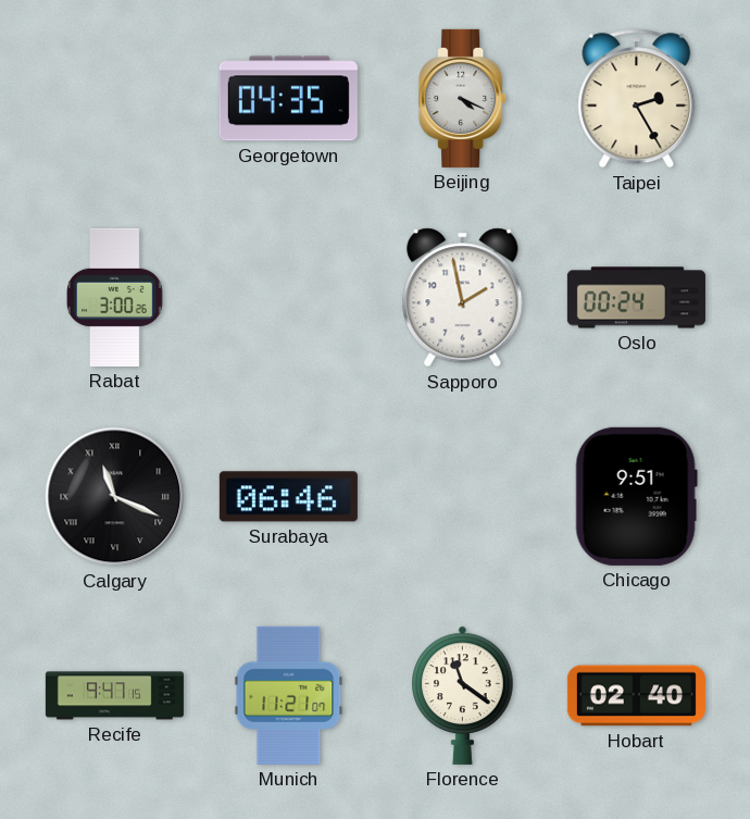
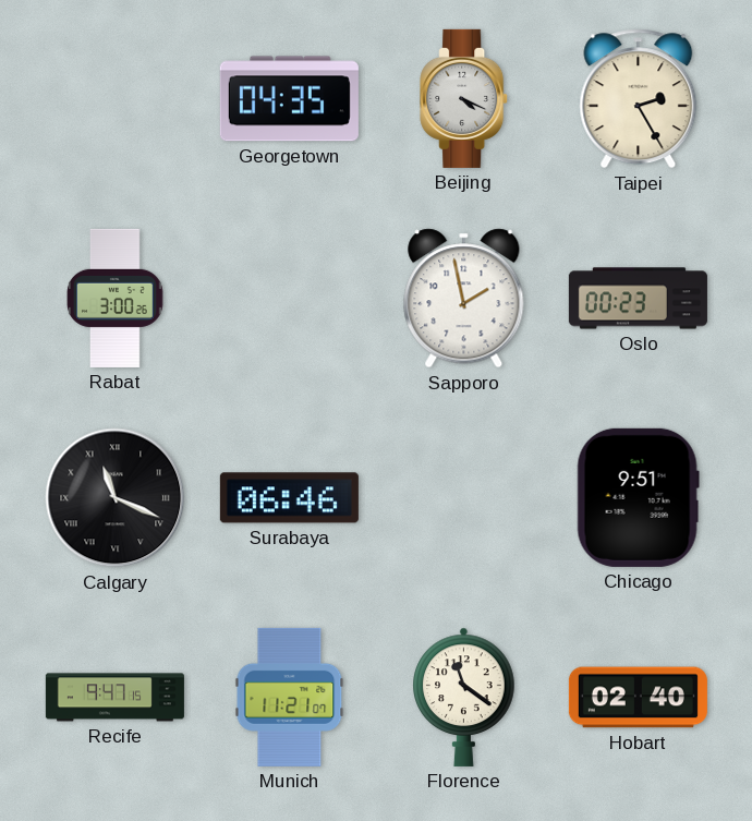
Oslo: 00:24 -> 00:23
